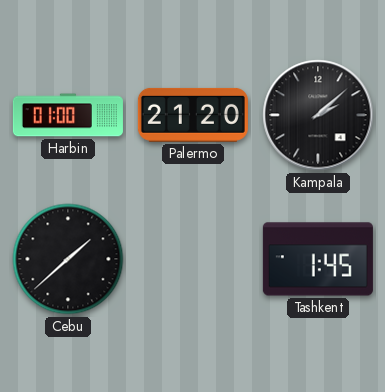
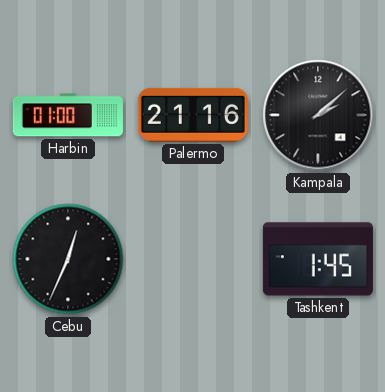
Palermo: 21:20 -> 21:16
Cebu: 1:38 -> 12:34
